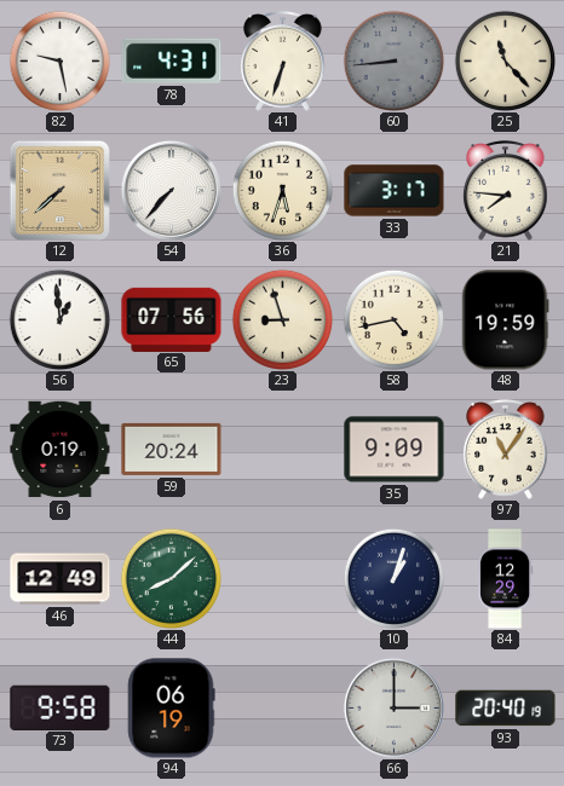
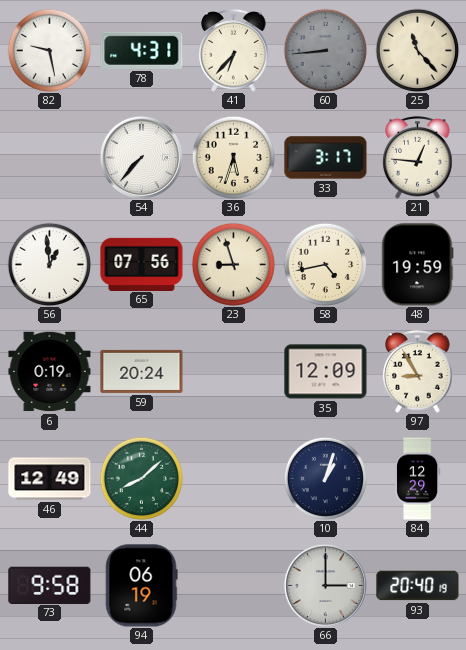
41: 6:33 -> 6:37
12: 7:38 -> none
21: 7:46 -> 12:46
35: 9:09 -> 12:09
97: 11:06 -> 8:55
